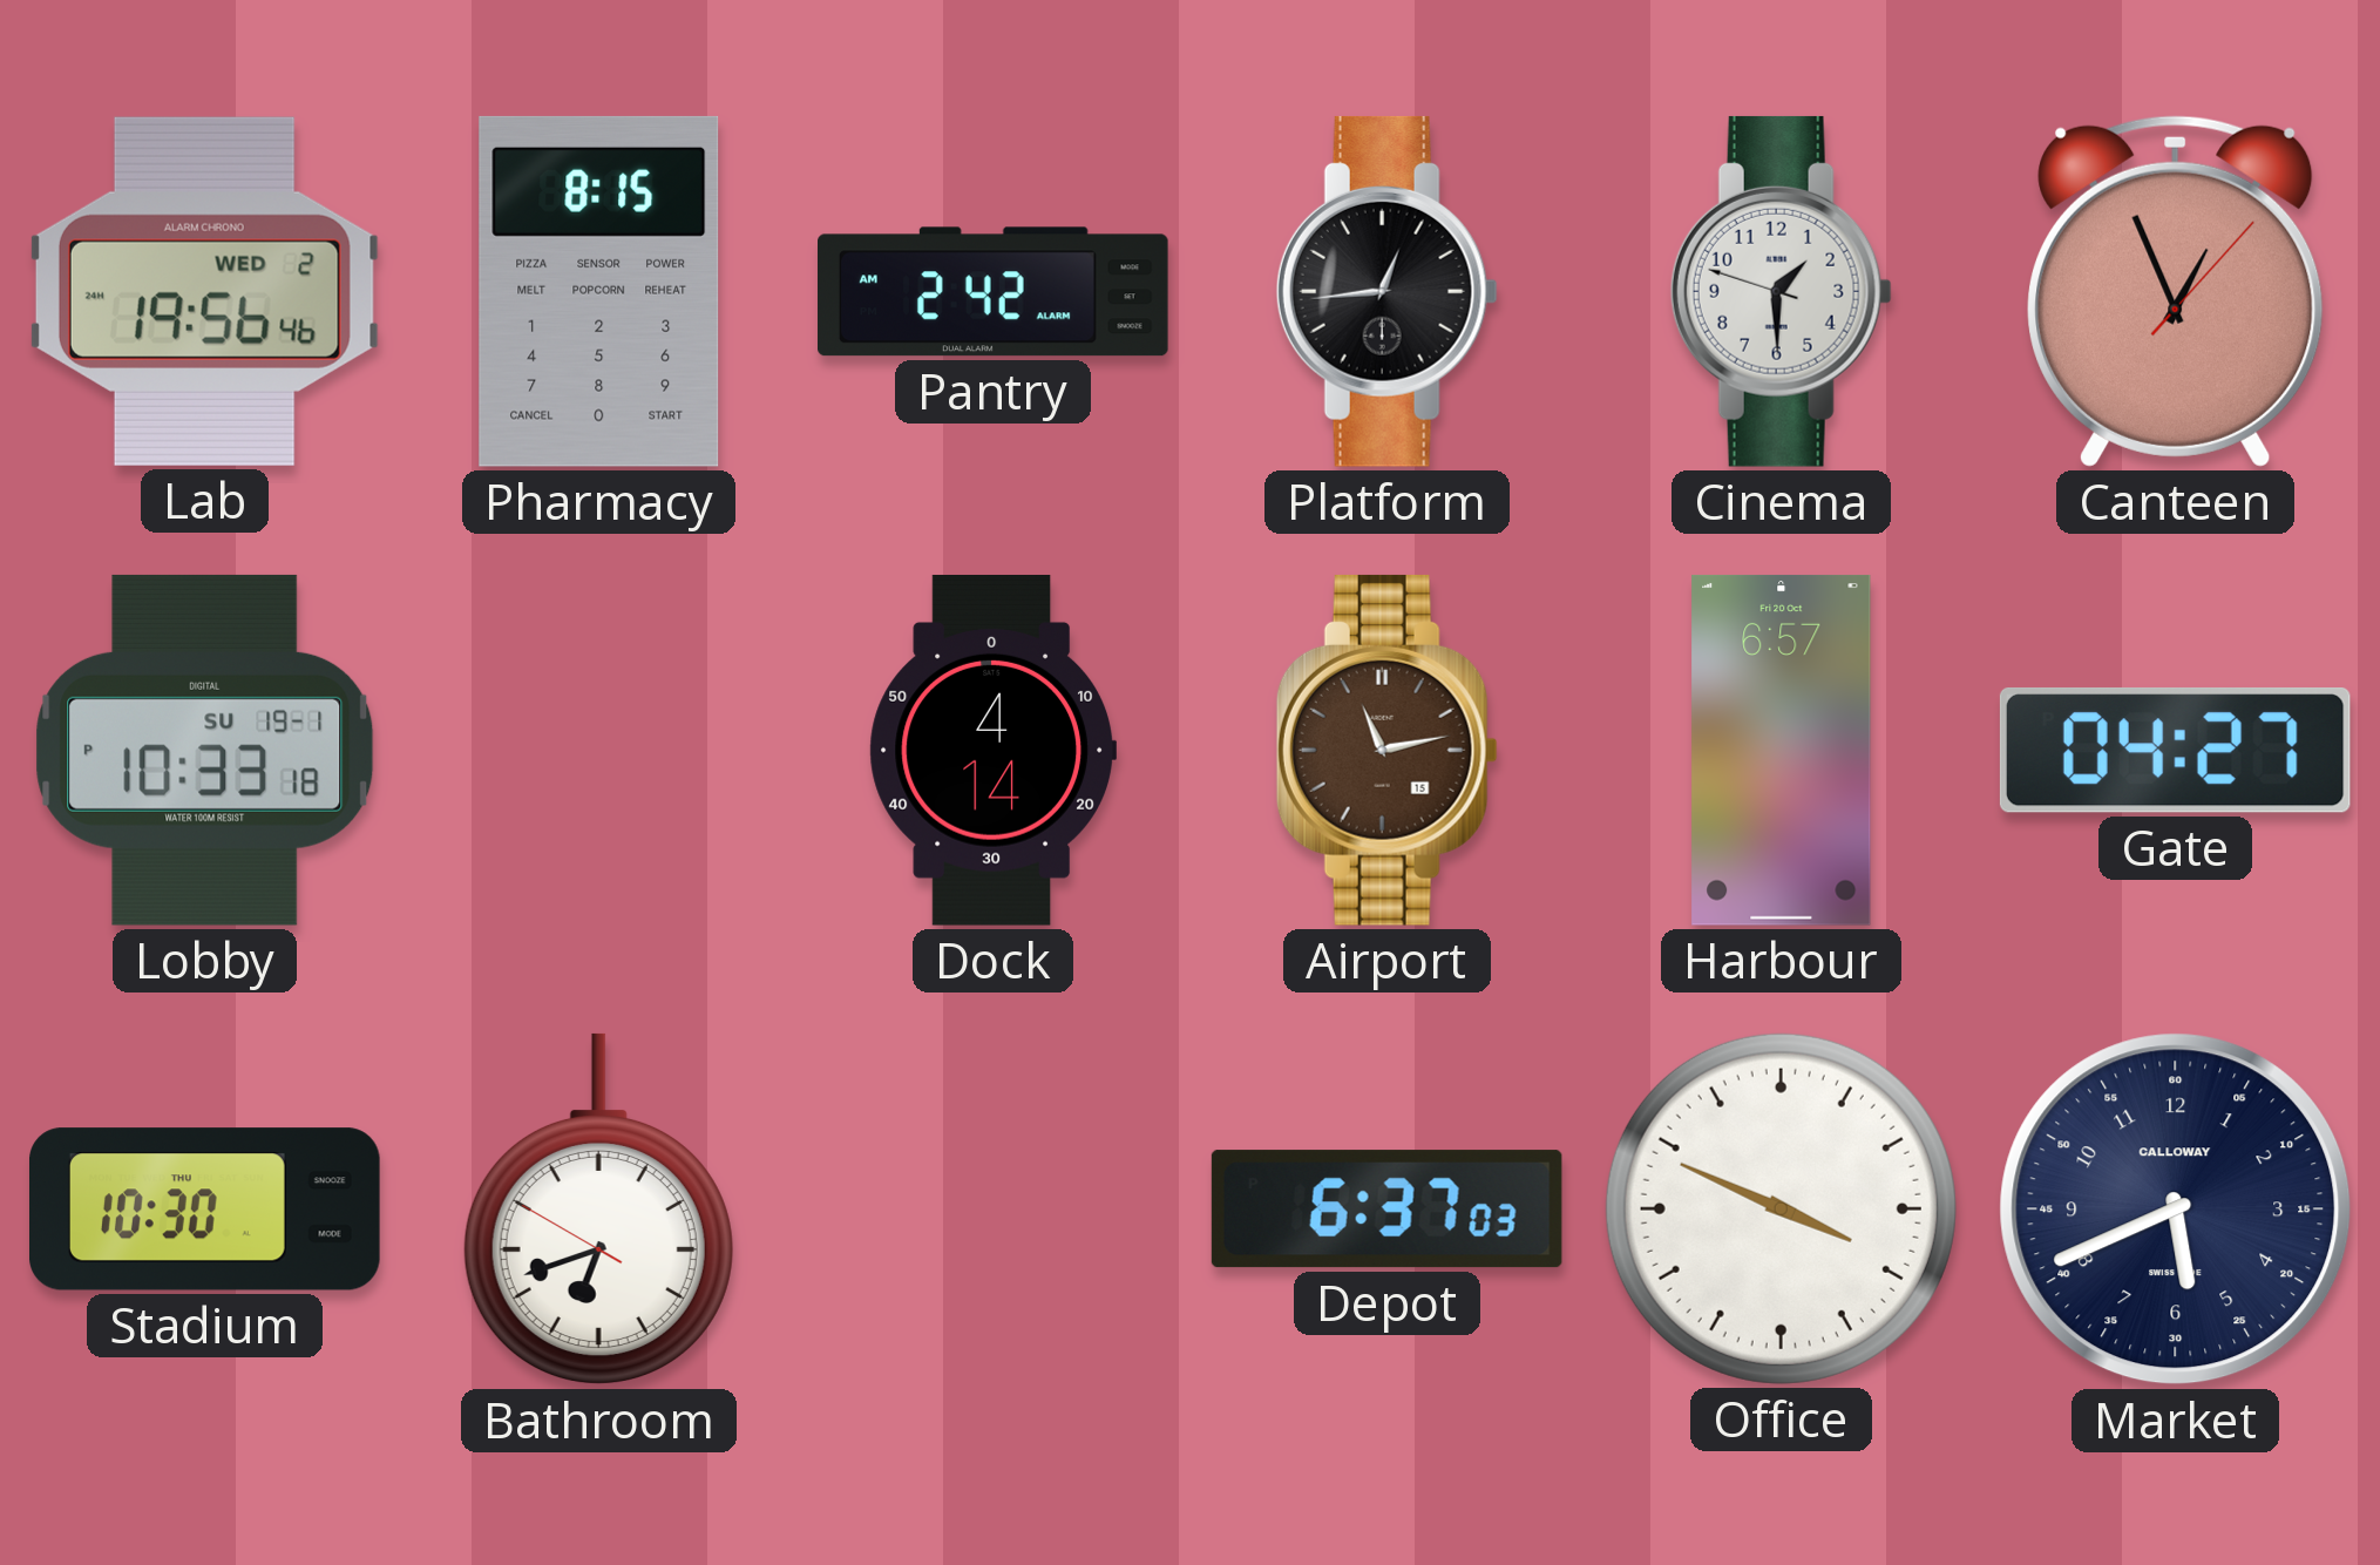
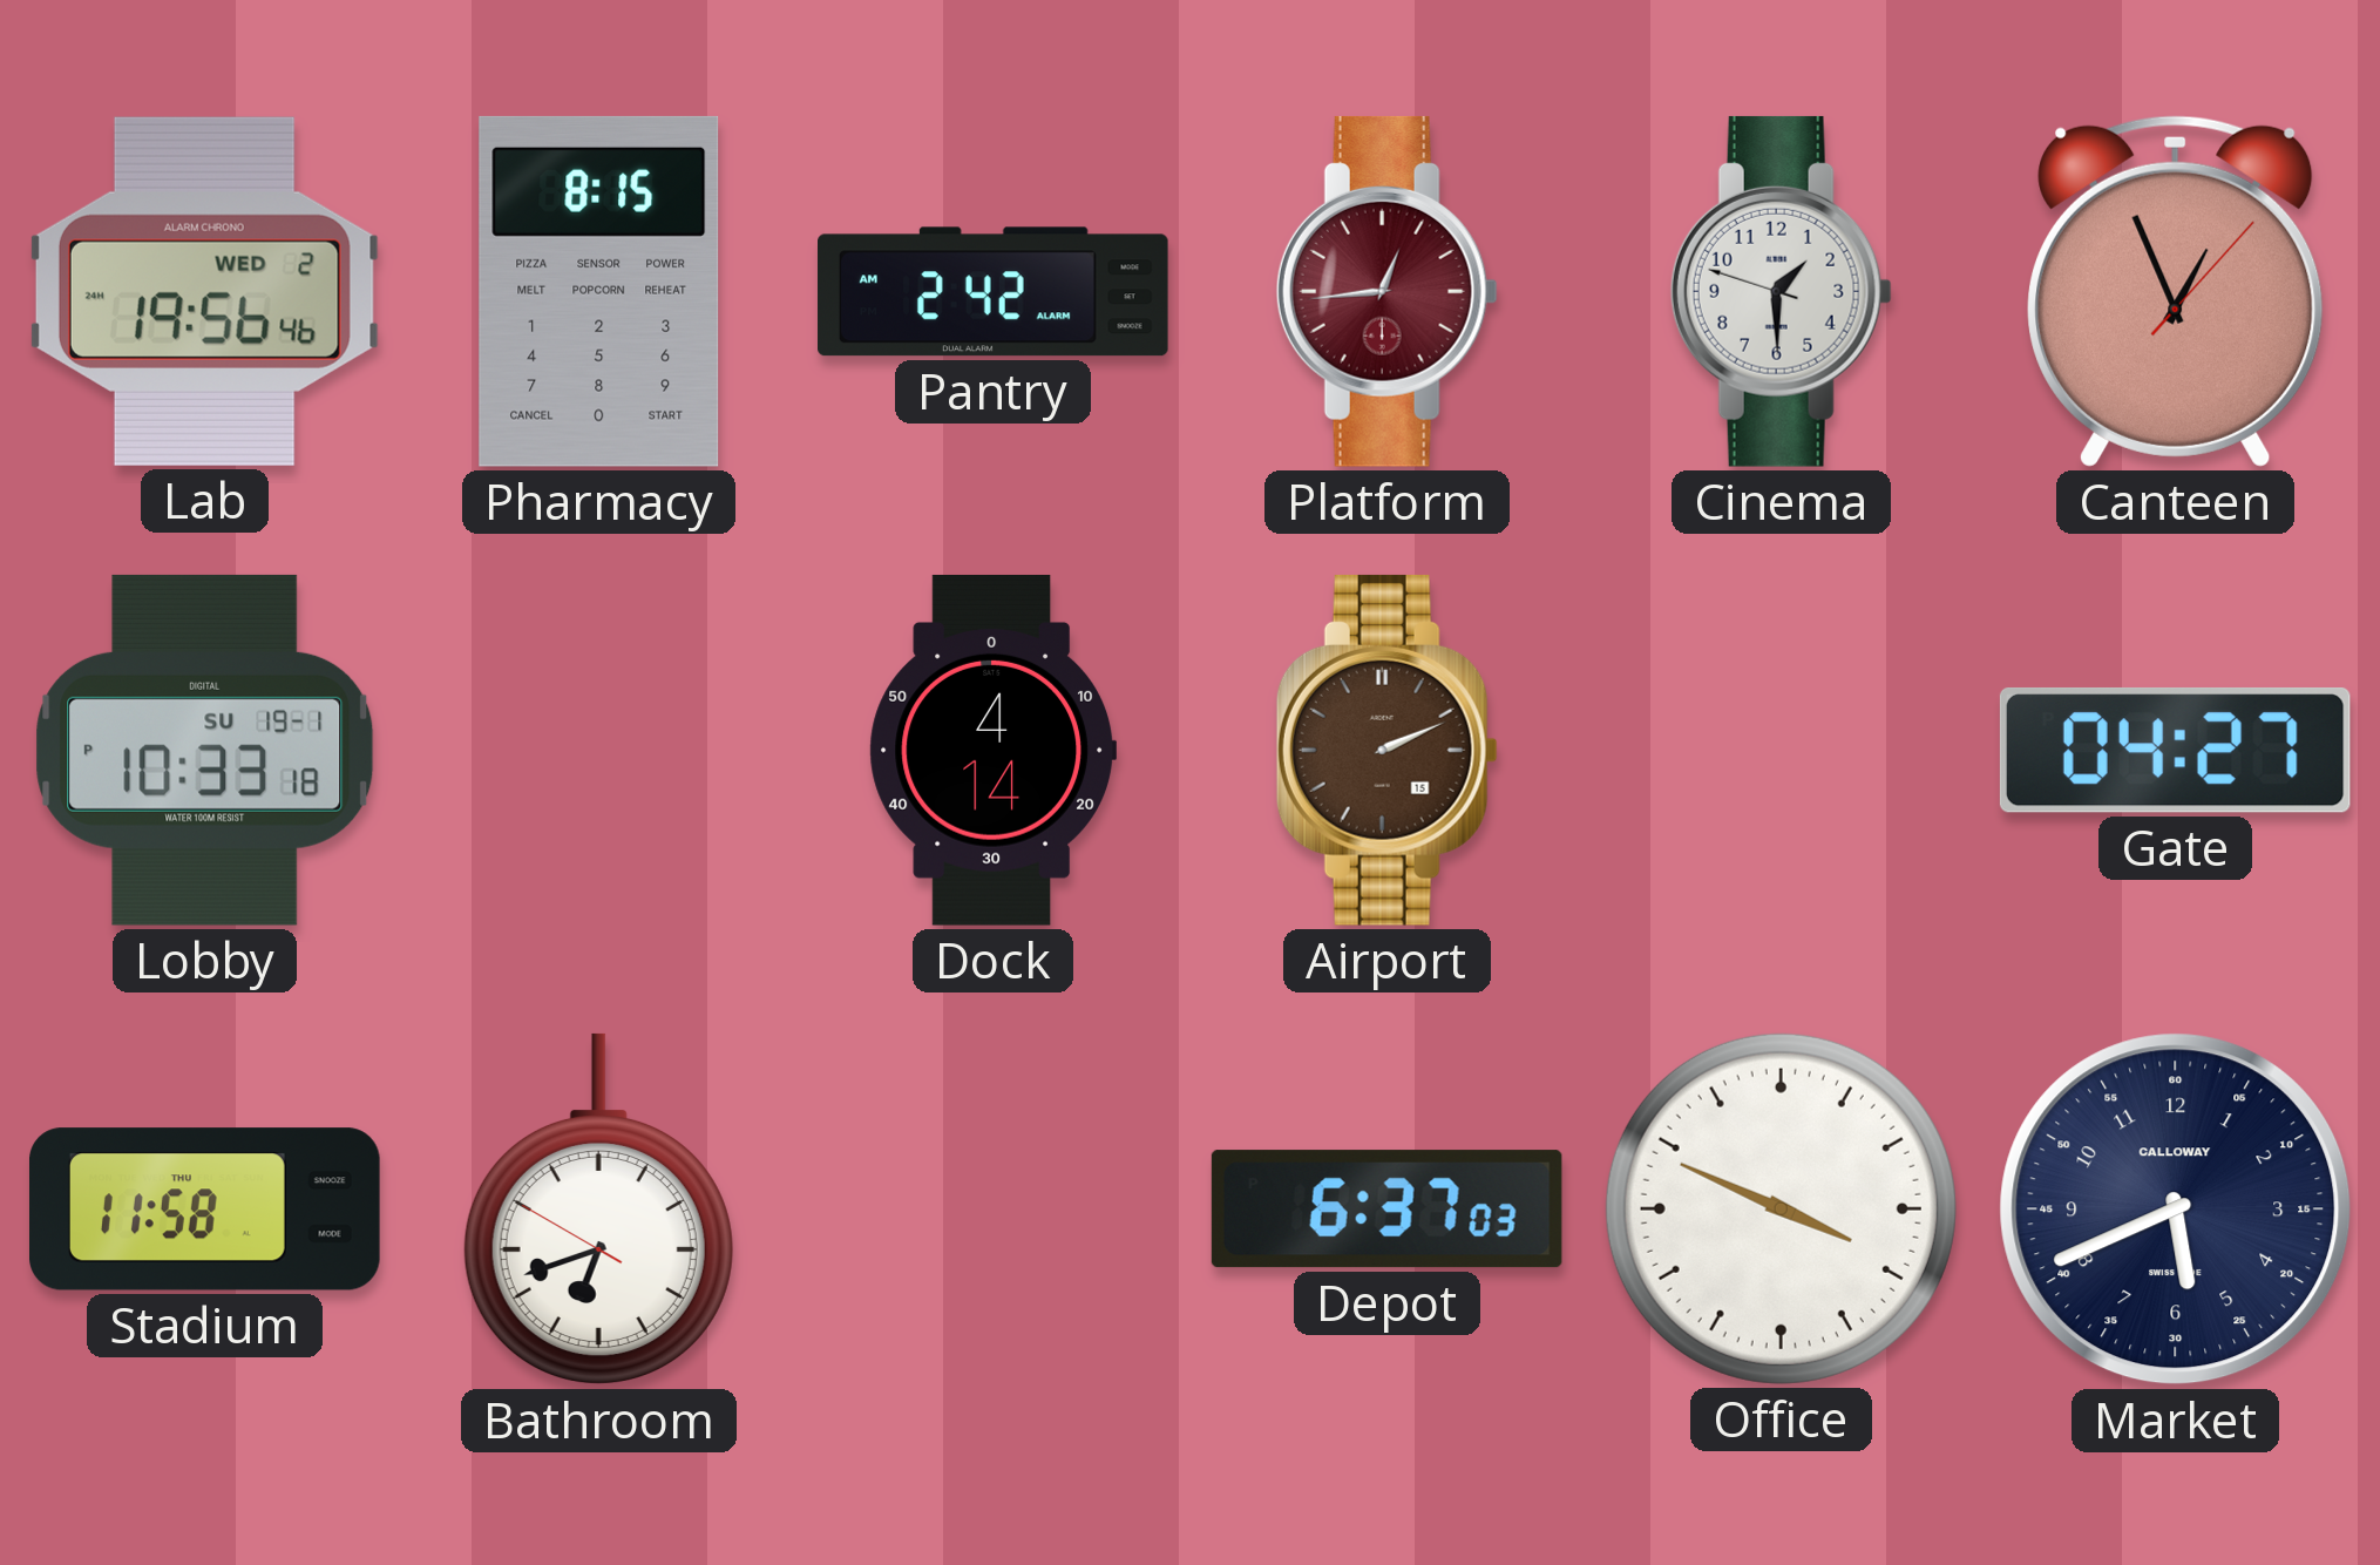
Platform dial: black -> burgundy
Airport: 11:13 -> 2:11
Harbour: 6:57 -> none
Stadium: 10:30 -> 11:58
